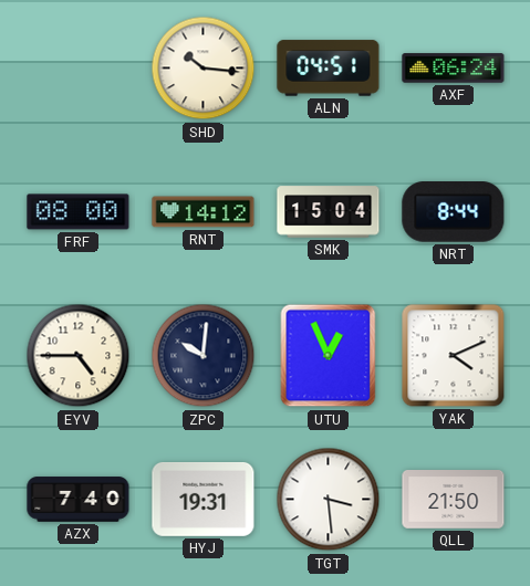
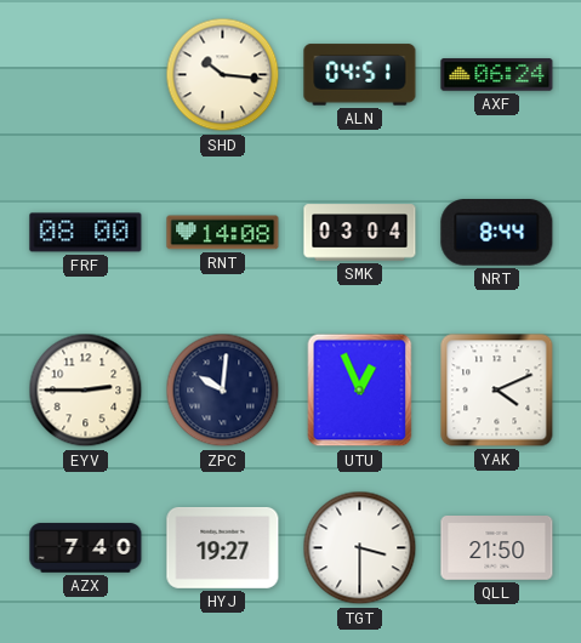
RNT: 14:12 -> 14:08
SMK: 15:04 -> 03:04
EYV: 4:45 -> 2:45
HYJ: 19:31 -> 19:27
TGT: 3:29 -> 3:30
